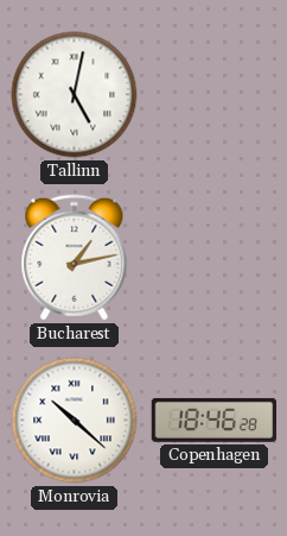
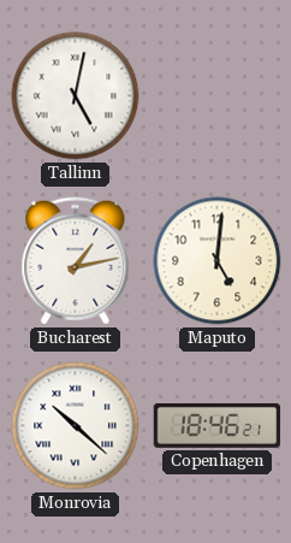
Maputo: none -> 5:01
Copenhagen: 18:46:28 -> 18:46:21
